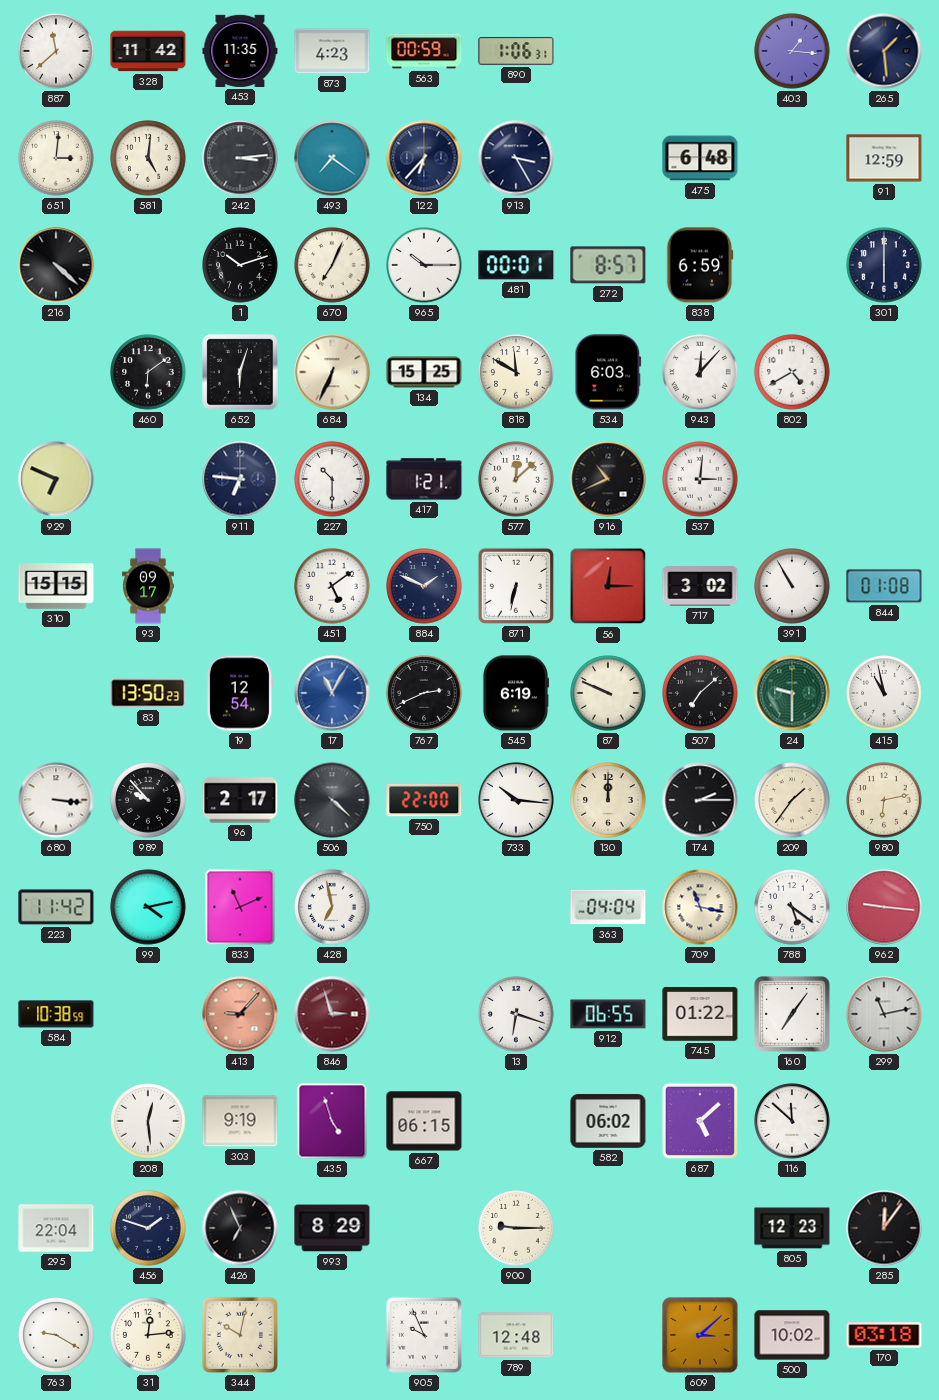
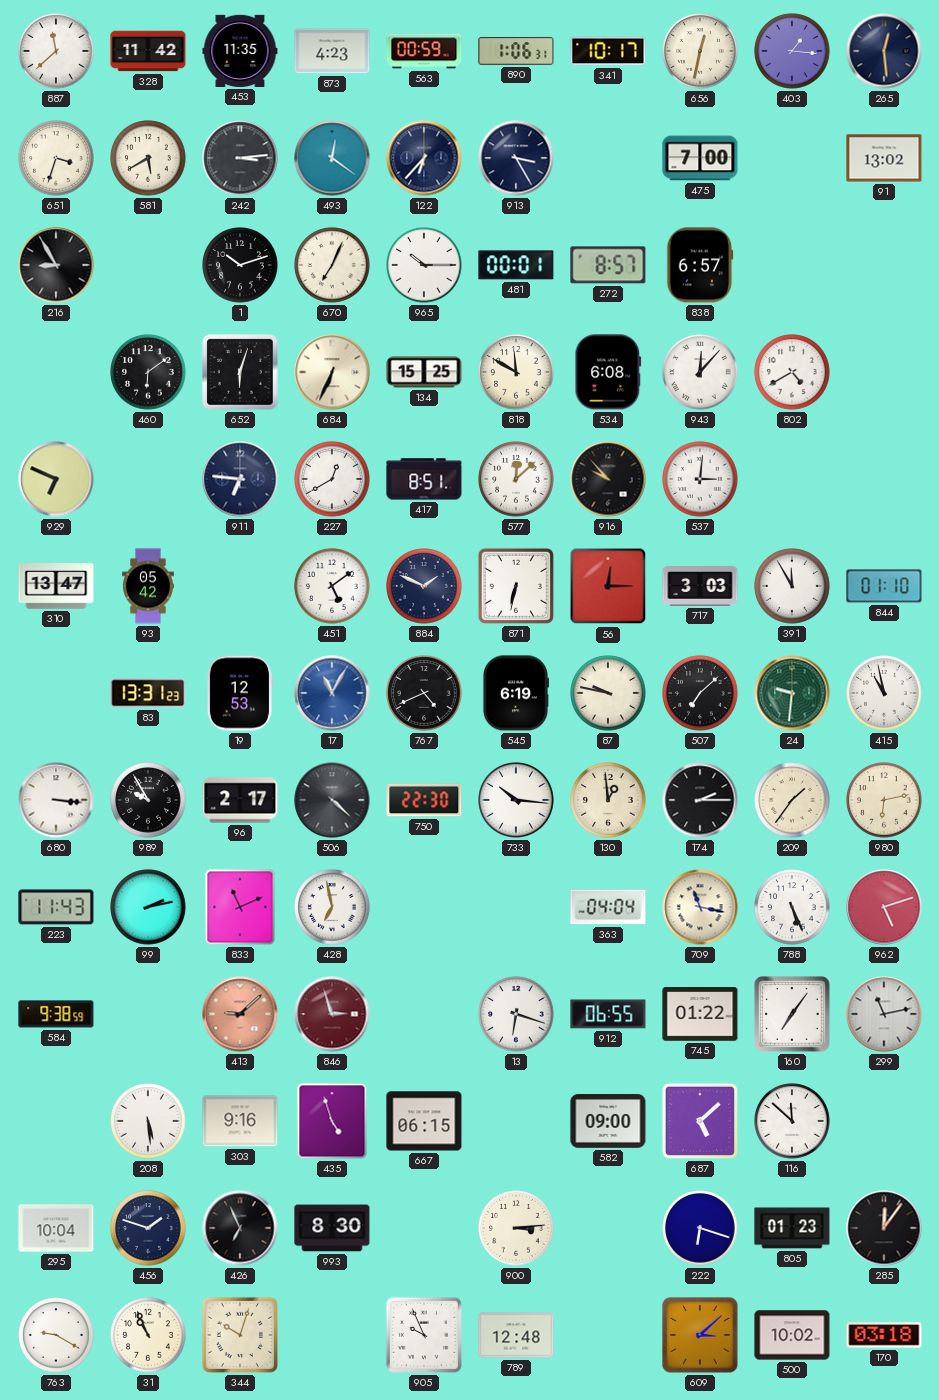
341: none -> 10:17
656: none -> 12:32
265: 1:29 -> 12:29
651: 3:01 -> 3:33
581: 5:01 -> 5:40
493: 7:21 -> 12:21
475: 6:48 -> 7:00
91: 12:59 -> 13:02
216: 4:22 -> 8:55
838: 6:59 -> 6:57
301: 6:00 -> none
534: 6:03 -> 6:08
227: 10:30 -> 12:40
417: 1:21 -> 8:51
916: 10:41 -> 9:53
310: 15:15 -> 13:47
93: 09:17 -> 05:42
717: 3:02 -> 3:03
391: 10:55 -> 11:55
844: 01:08 -> 01:10
83: 13:50 -> 13:31
19: 12:54 -> 12:53
767: 2:41 -> 4:41
87: 9:49 -> 9:47
24: 9:30 -> 9:31
989: 9:53 -> 9:55
750: 22:00 -> 22:30
130: 12:00 -> 12:59
223: 11:42 -> 11:43
99: 4:13 -> 2:13
788: 5:21 -> 5:26
962: 9:16 -> 5:12
584: 10:38 -> 9:38
413: 9:07 -> 9:08
208: 12:29 -> 5:29
303: 9:19 -> 9:16
582: 06:02 -> 09:00
295: 22:04 -> 10:04
993: 8:29 -> 8:30
900: 9:15 -> 3:14
222: none -> 6:18
805: 12:23 -> 01:23
31: 12:14 -> 10:56
344: 10:02 -> 10:03
